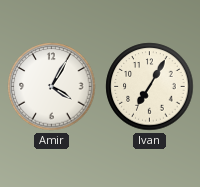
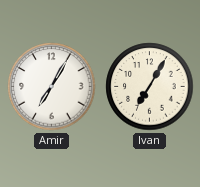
Amir: 4:05 -> 7:05
